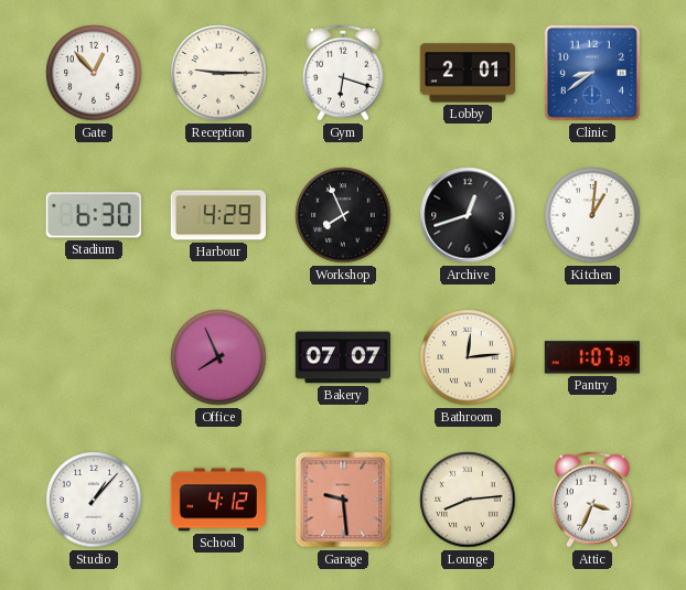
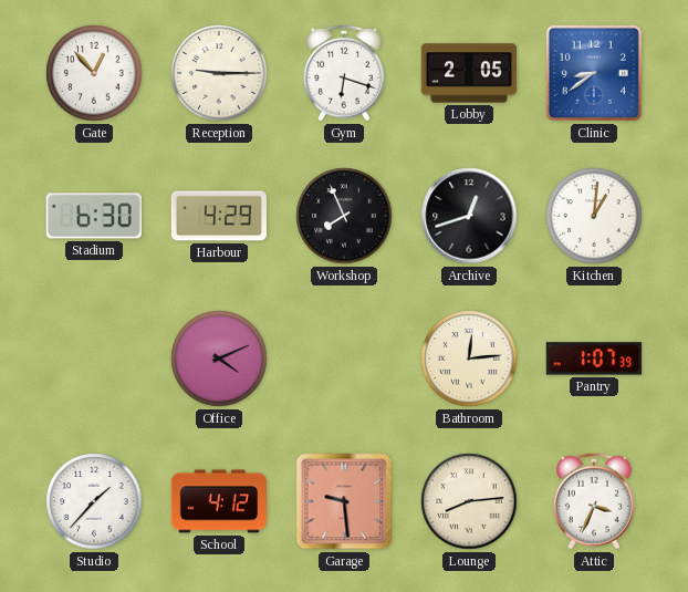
Lobby: 2:01 -> 2:05
Office: 7:56 -> 4:11
Bakery: 07:07 -> none
Studio: 1:07 -> 1:37
